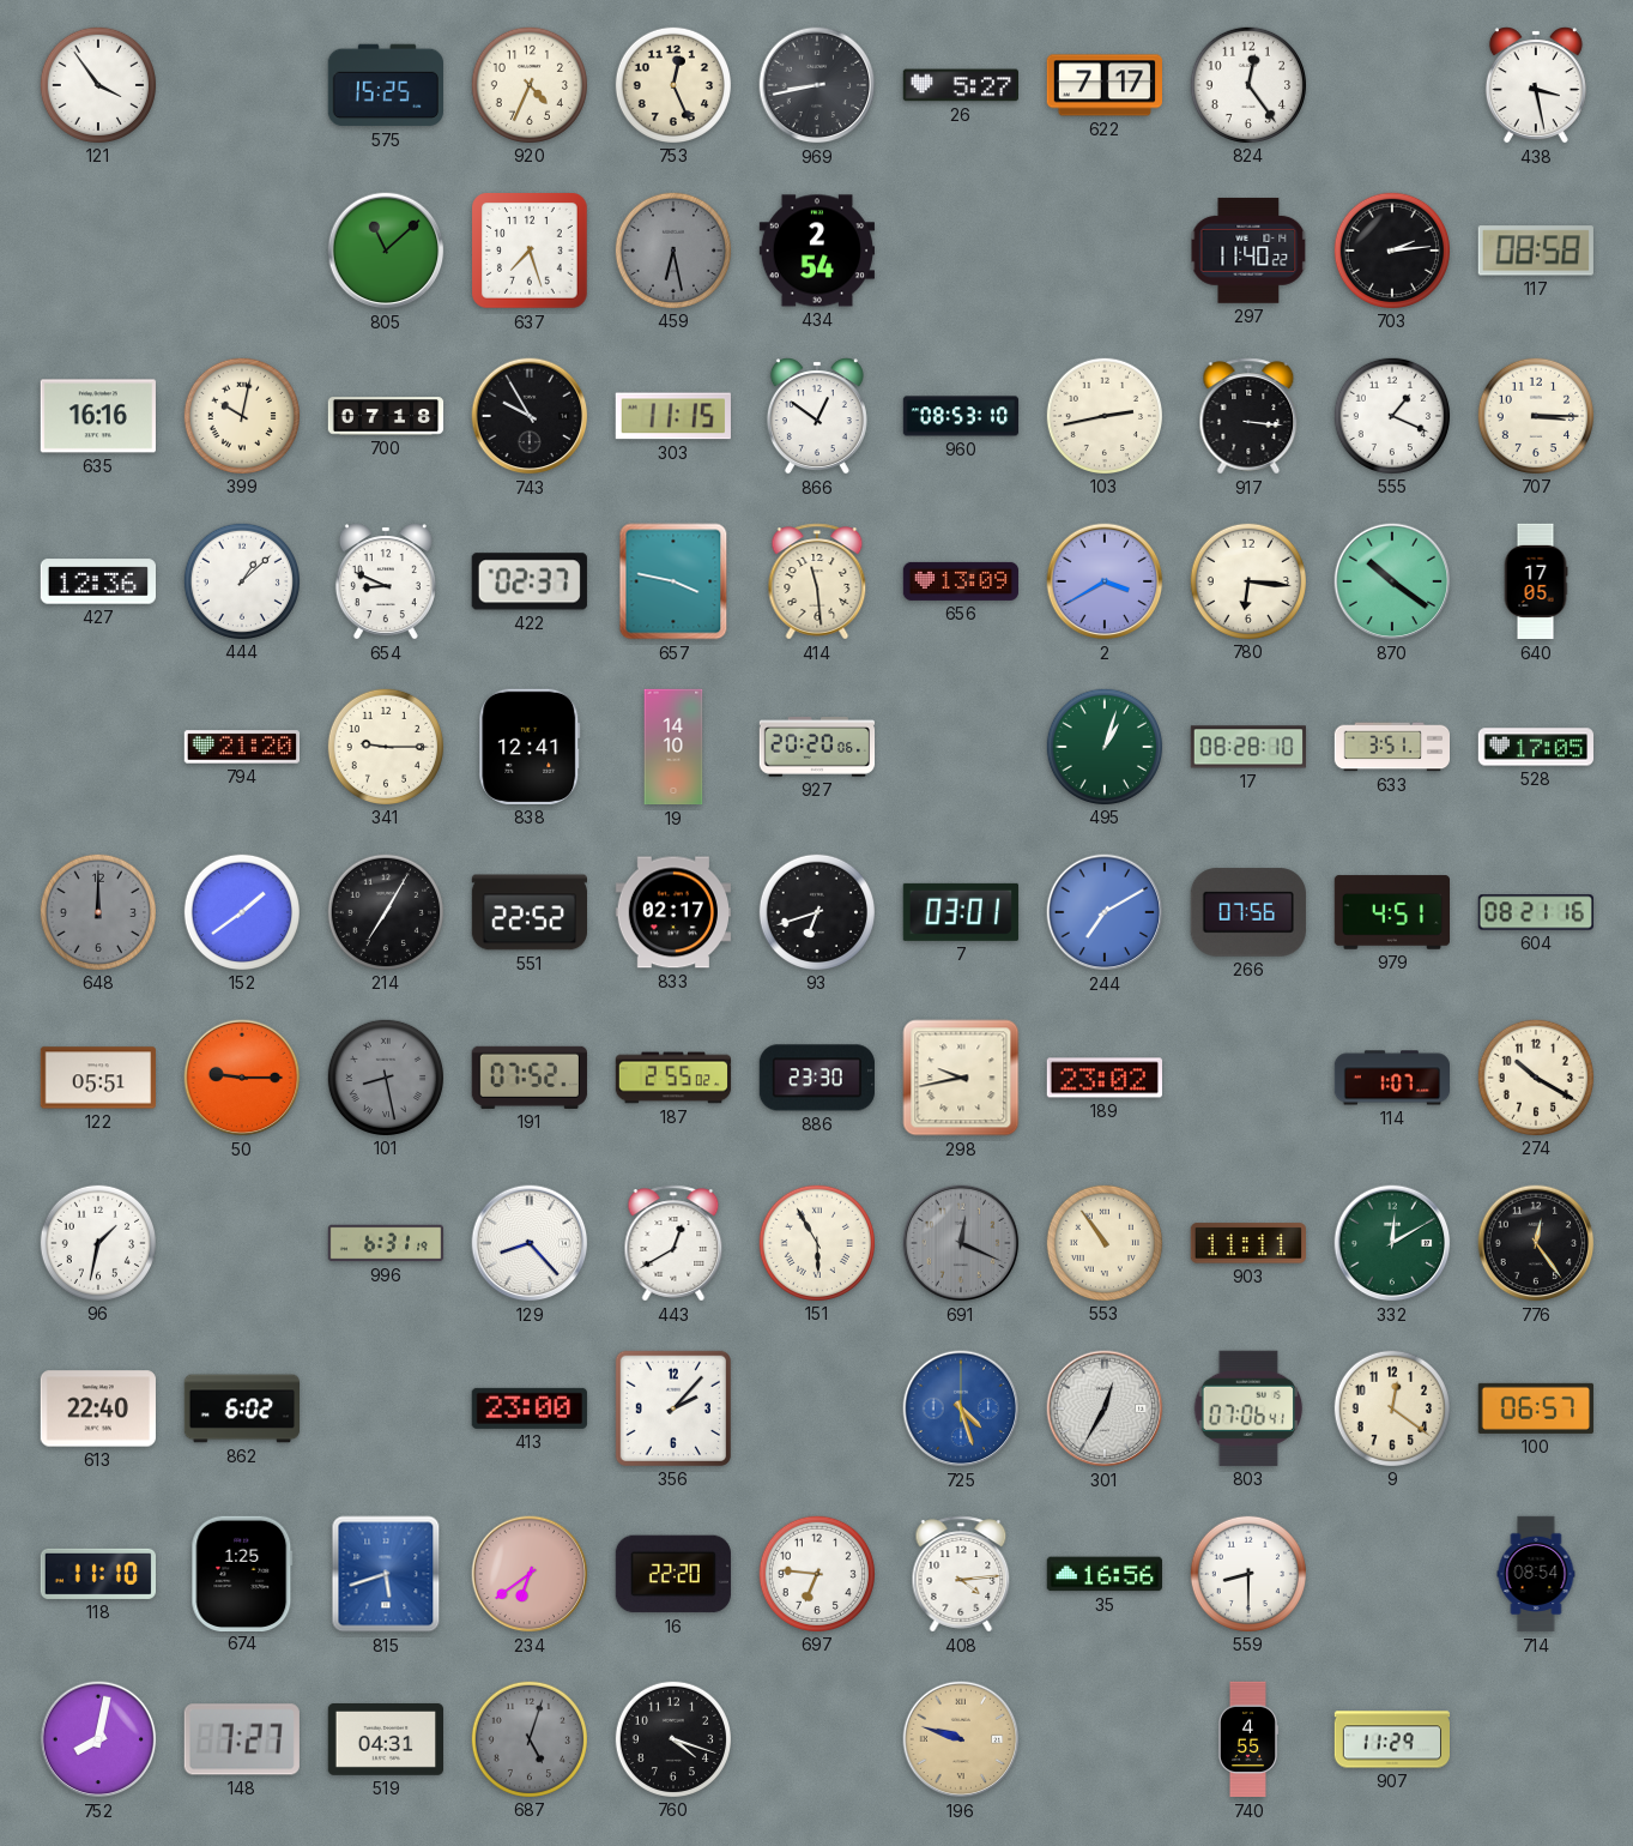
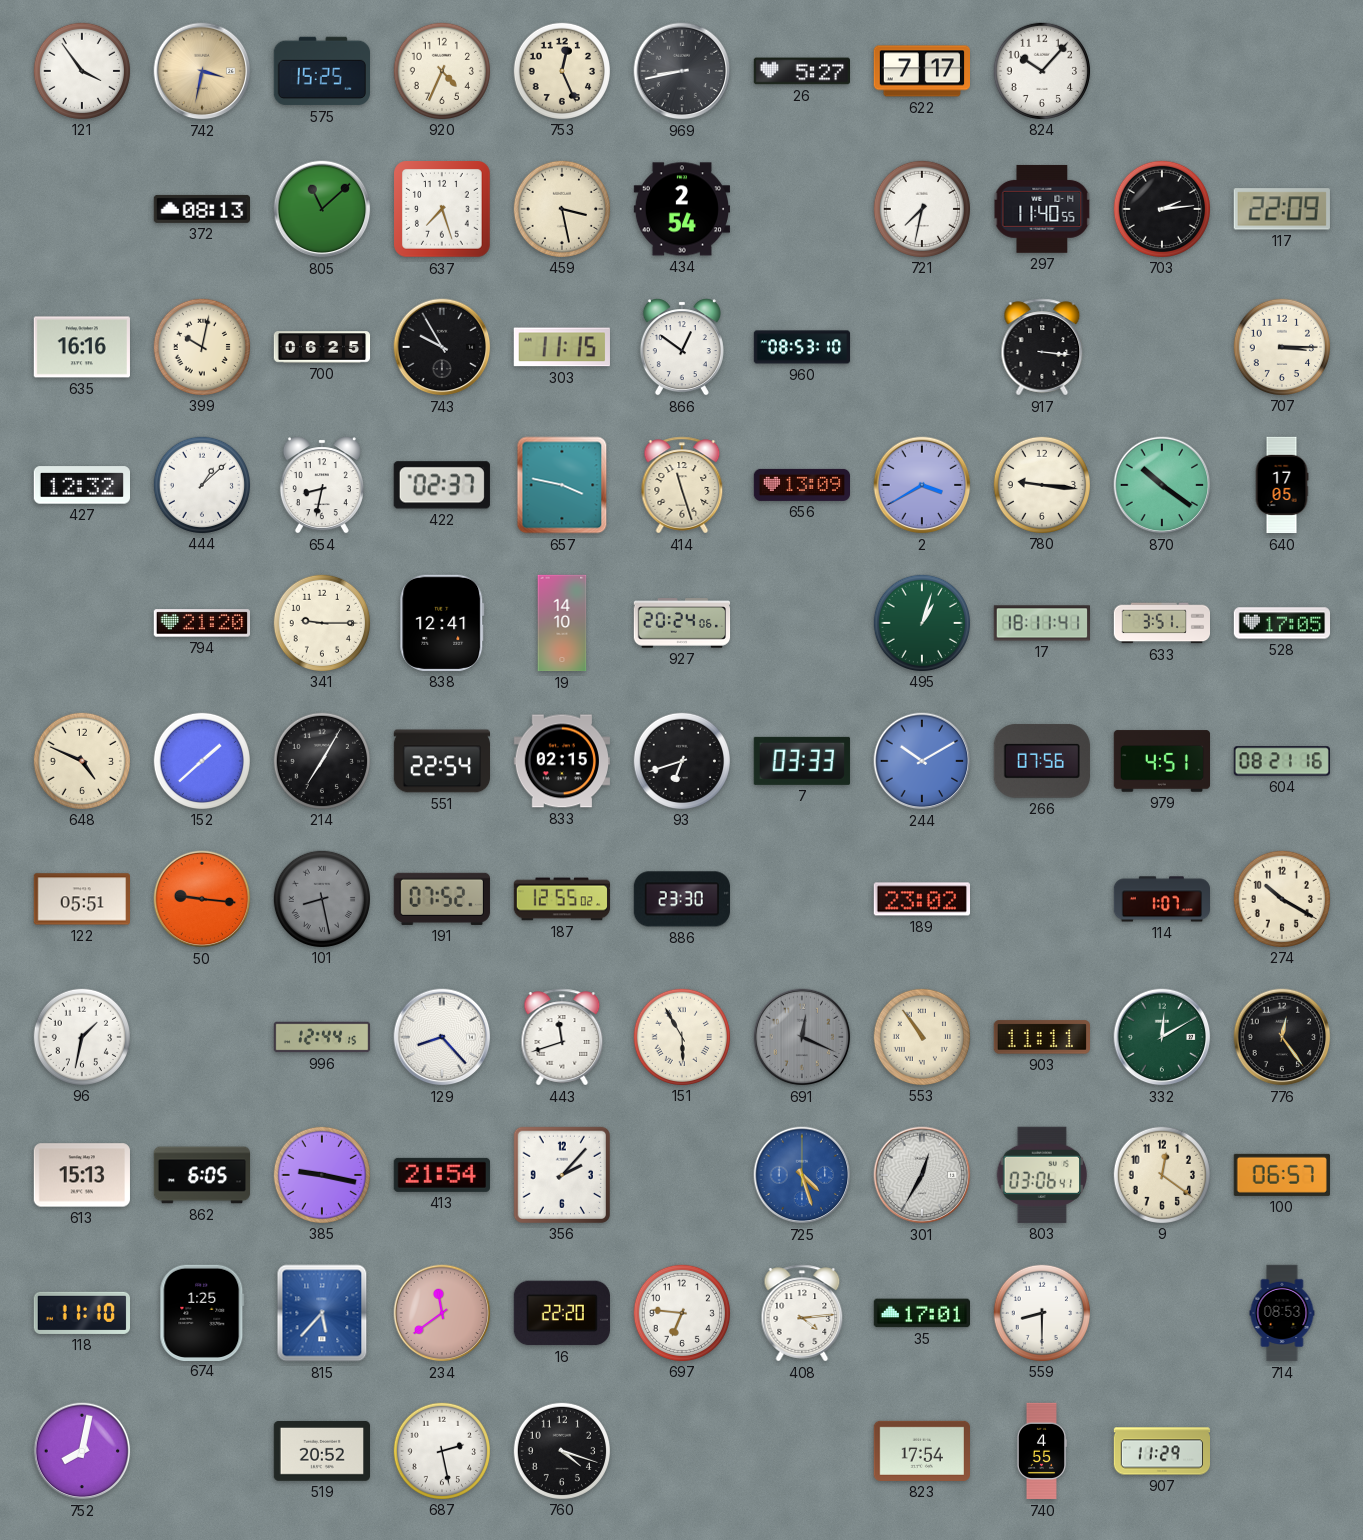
742: none -> 3:32
824: 12:24 -> 10:07
438: 3:28 -> none
372: none -> 08:13
459: 6:28 -> 3:28
459 dial: grey -> cream
721: none -> 7:32
297: 11:40:22 -> 11:40:55
117: 08:58 -> 22:09
700: 07:18 -> 06:25
103: 2:43 -> none
555: 1:19 -> none
427: 12:36 -> 12:32
654: 8:49 -> 8:32
414: 11:29 -> 11:27
780: 6:16 -> 9:16
927: 20:20 -> 20:24
17: 08:28 -> 18:11
648: 12:00 -> 4:49
648 dial: grey -> cream
152: 1:39 -> 1:38
551: 22:52 -> 22:54
833: 02:17 -> 02:15
7: 03:01 -> 03:33
244: 7:10 -> 10:10
50: 9:15 -> 9:16
187: 2:55 -> 12:55
298: 9:43 -> none
996: 6:31 -> 12:44
443: 12:40 -> 11:42
613: 22:40 -> 15:13
862: 6:02 -> 6:05
385: none -> 9:17
413: 23:00 -> 21:54
803: 07:06 -> 03:06
815: 5:42 -> 5:37
234: 6:39 -> 11:39
35: 16:56 -> 17:01
714: 08:54 -> 08:53
148: 7:27 -> none
519: 04:31 -> 20:52
687: 5:03 -> 2:28
687 dial: grey -> white
196: 9:48 -> none
823: none -> 17:54
